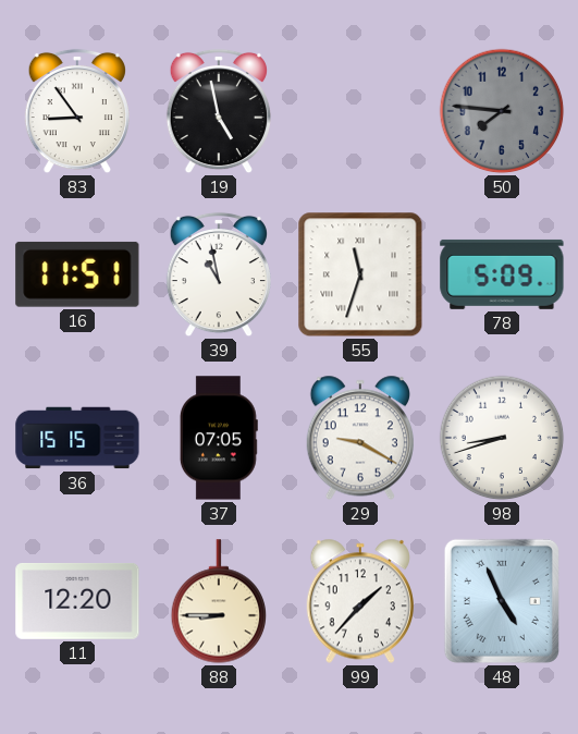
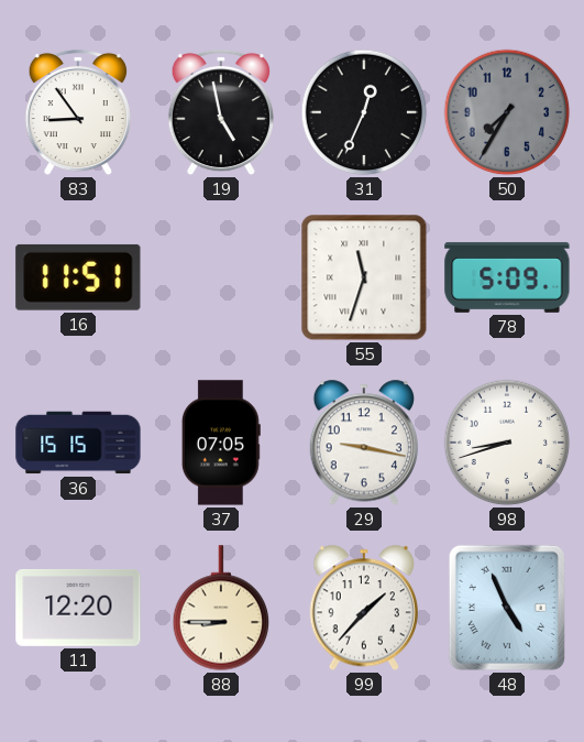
31: none -> 12:34
50: 7:46 -> 7:35
39: 10:58 -> none
29: 9:20 -> 9:17
